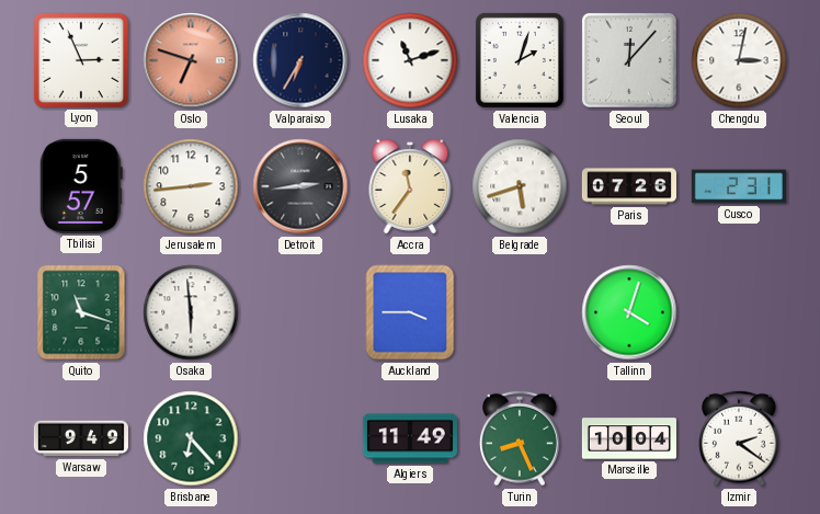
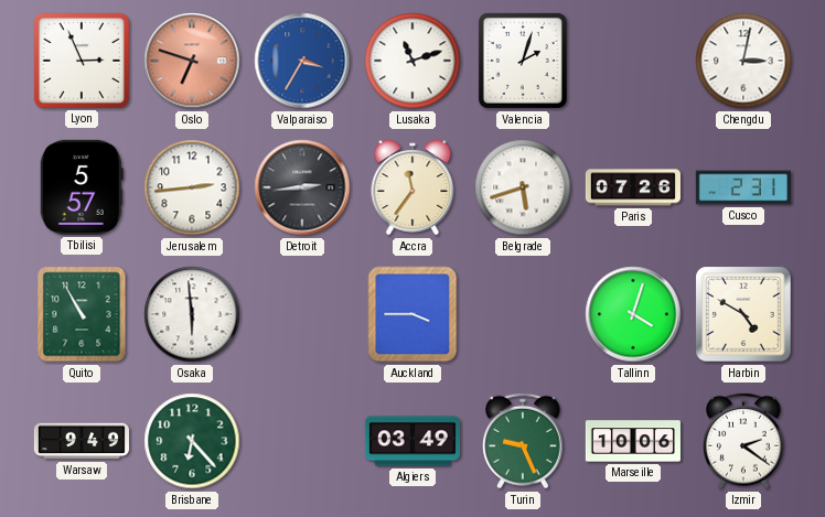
Valparaiso: 6:35 -> 3:35
Valparaiso dial: navy -> blue
Seoul: 12:07 -> none
Quito: 11:18 -> 10:55
Harbin: none -> 4:50
Algiers: 11:49 -> 03:49
Turin: 8:26 -> 9:26
Marseille: 10:04 -> 10:06
